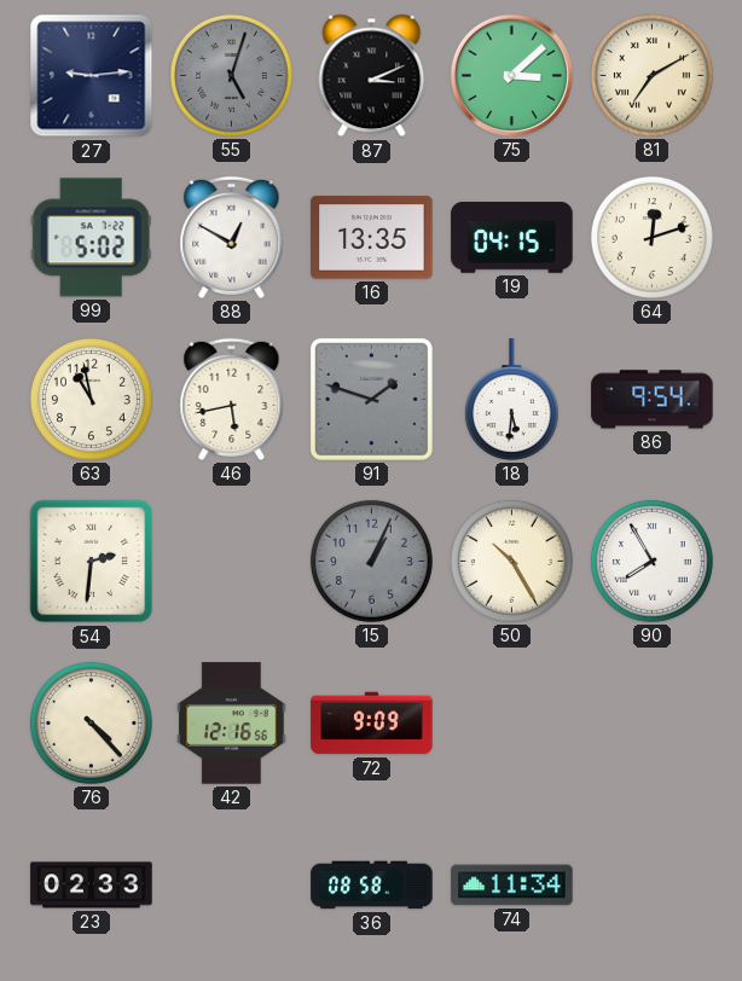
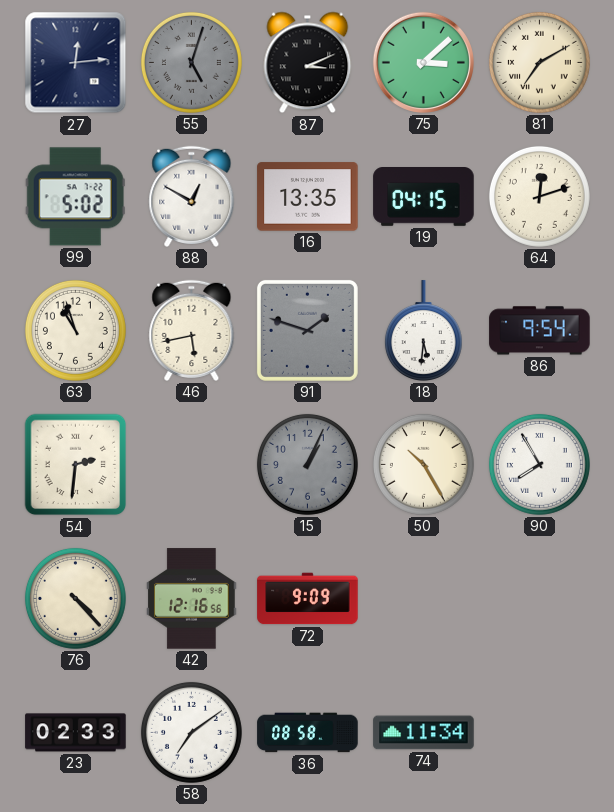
27: 9:14 -> 12:14
63: 10:58 -> 10:57
58: none -> 7:09
